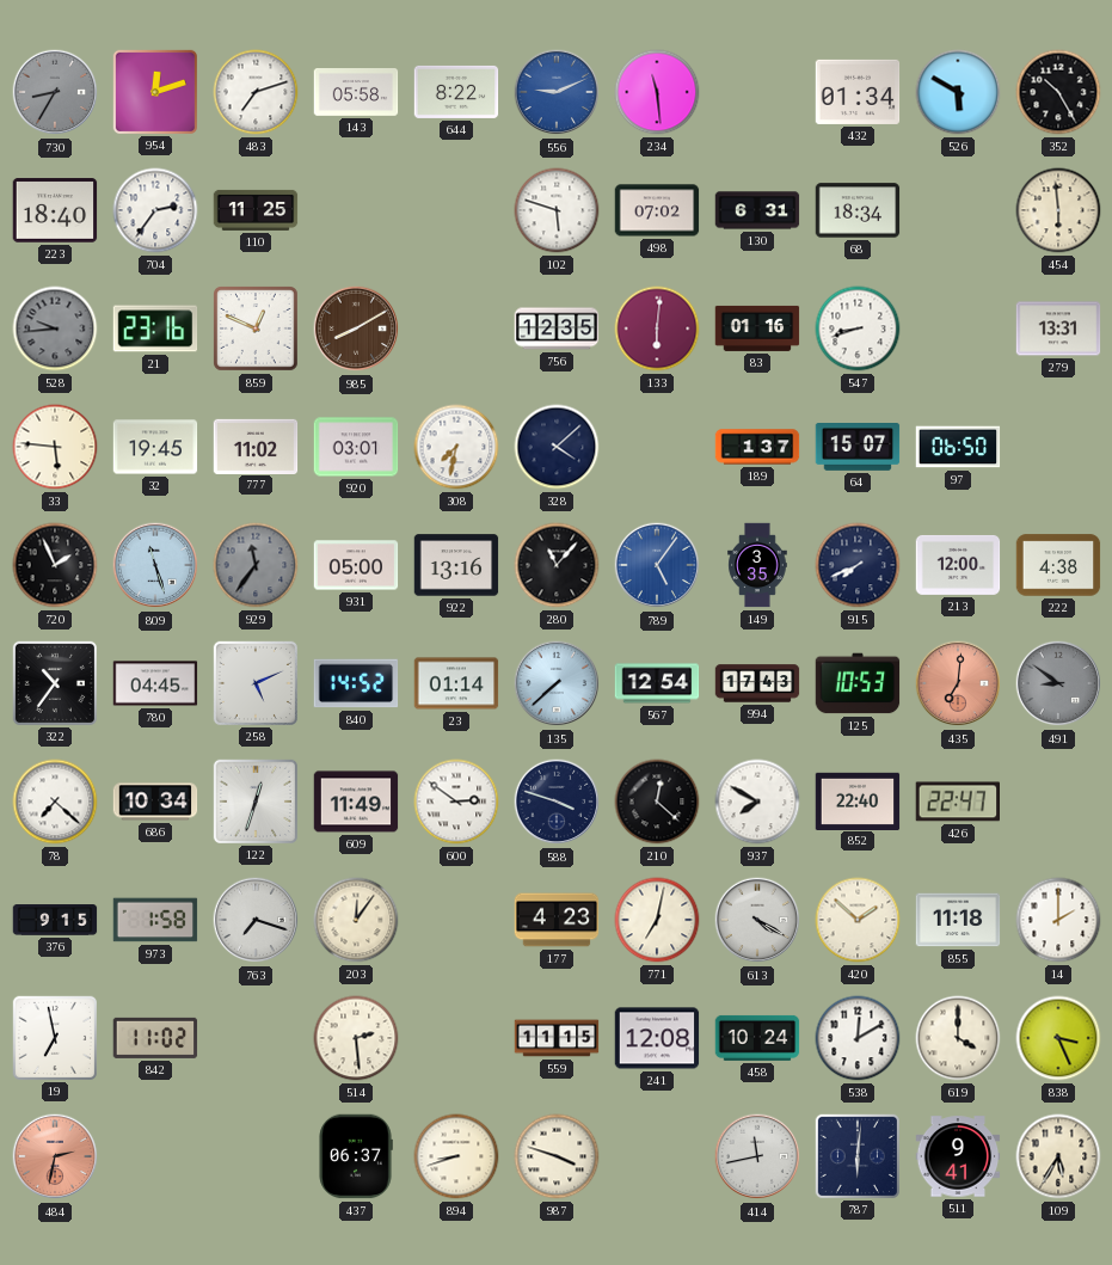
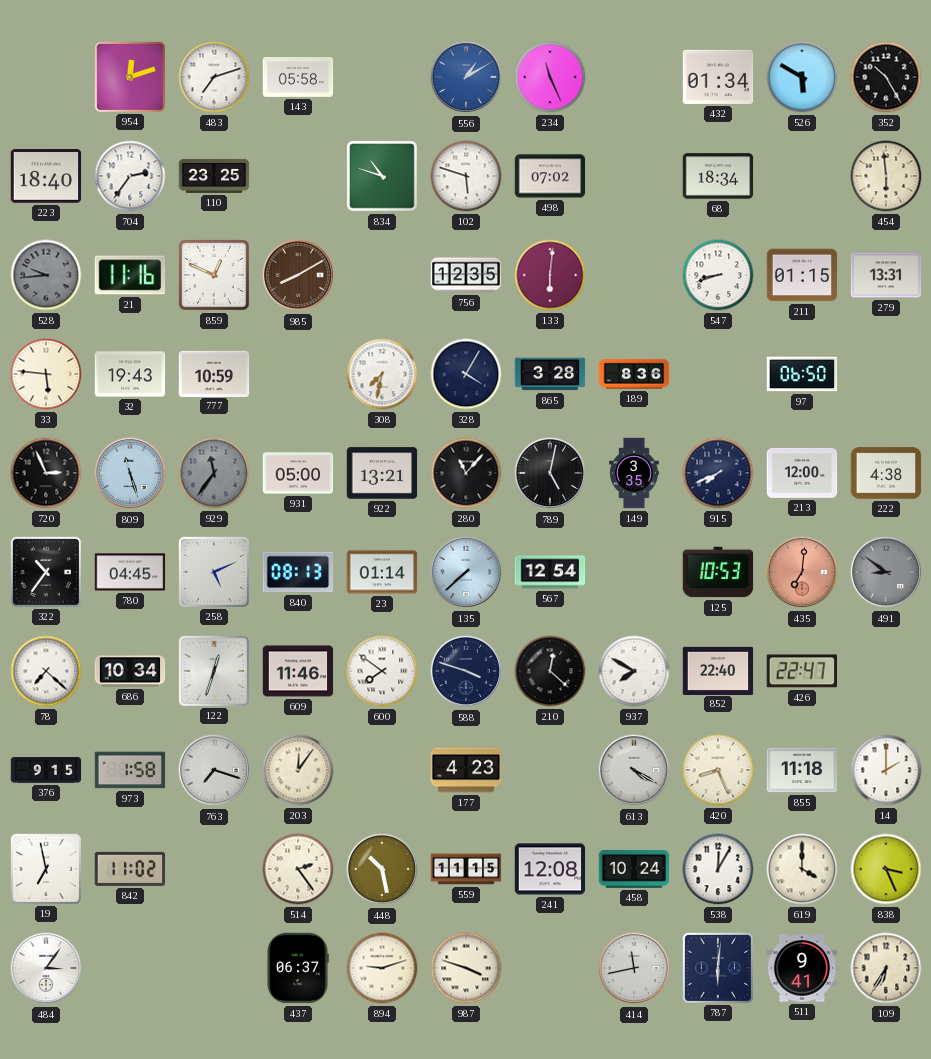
730: 8:35 -> none
644: 8:22 -> none
556: 9:11 -> 1:10
234: 11:29 -> 11:26
110: 11:25 -> 23:25
834: none -> 10:48
130: 6:31 -> none
21: 23:16 -> 11:16
83: 01:16 -> none
211: none -> 01:15
32: 19:45 -> 19:43
777: 11:02 -> 10:59
920: 03:01 -> none
328: 4:08 -> 4:05
865: none -> 3:28
189: 1:37 -> 8:36
64: 15:07 -> none
720: 1:56 -> 2:56
922: 13:16 -> 13:21
789: 5:06 -> 5:02
789 dial: blue -> black
840: 14:52 -> 08:13
994: 17:43 -> none
609: 11:49 -> 11:46
600: 2:51 -> 7:51
771: 7:02 -> none
420: 1:52 -> 8:26
514: 2:29 -> 2:24
448: none -> 10:28
538: 12:10 -> 12:05
484: 2:32 -> 3:06
484 dial: salmon -> white
894: 8:42 -> 9:12
109: 5:35 -> 6:35
